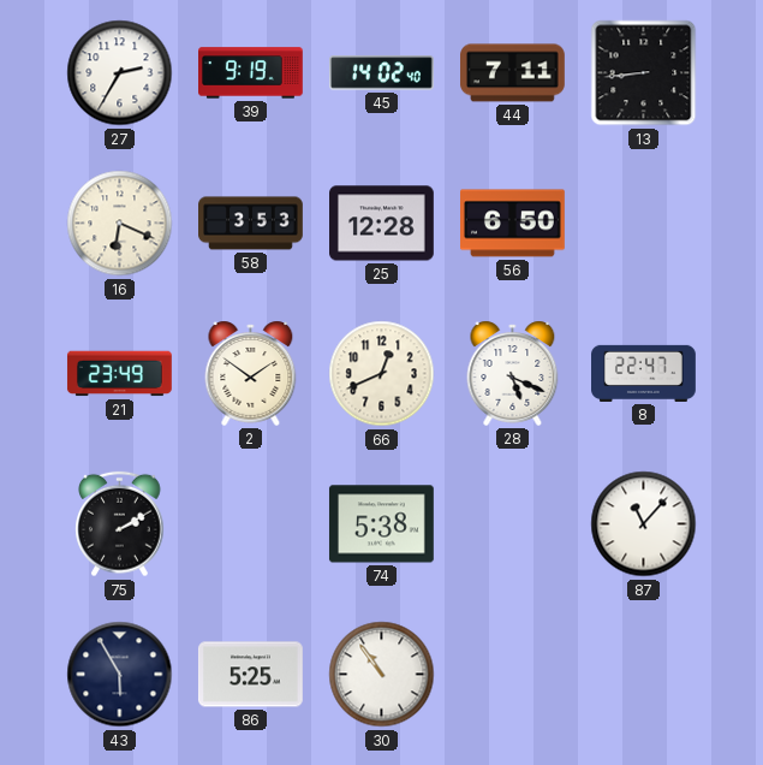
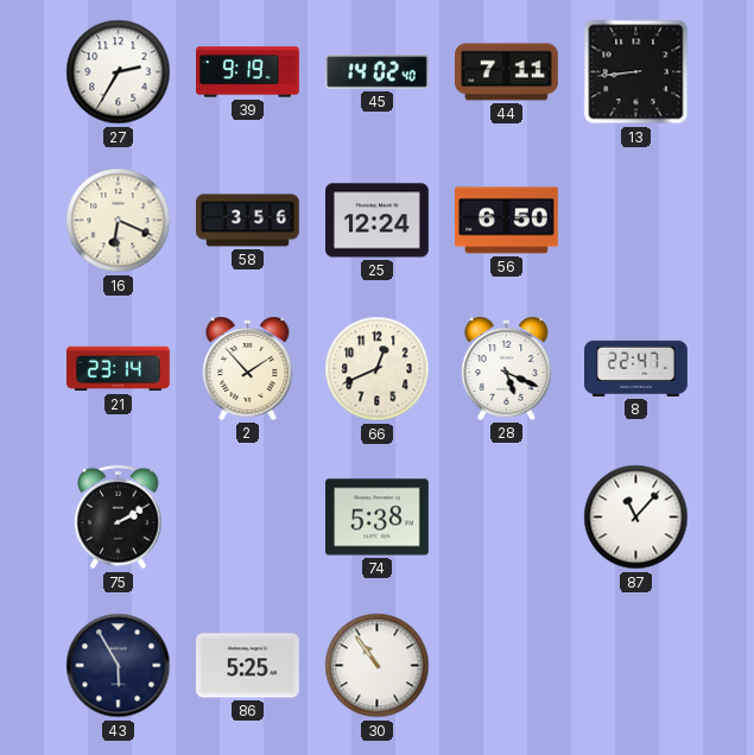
58: 3:53 -> 3:56
25: 12:28 -> 12:24
21: 23:49 -> 23:14
2: 1:51 -> 1:53
